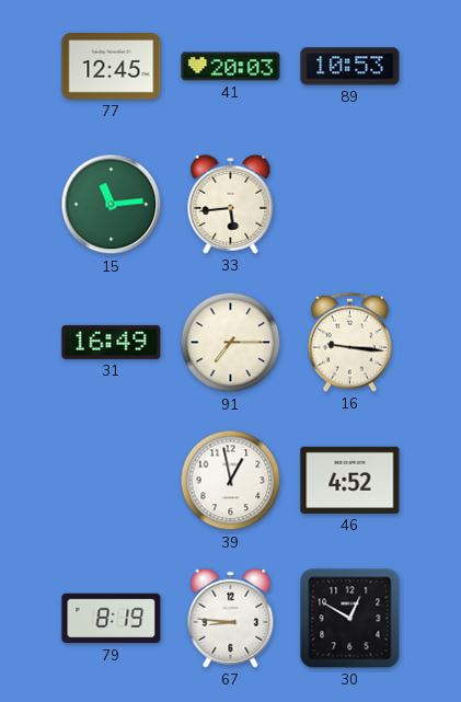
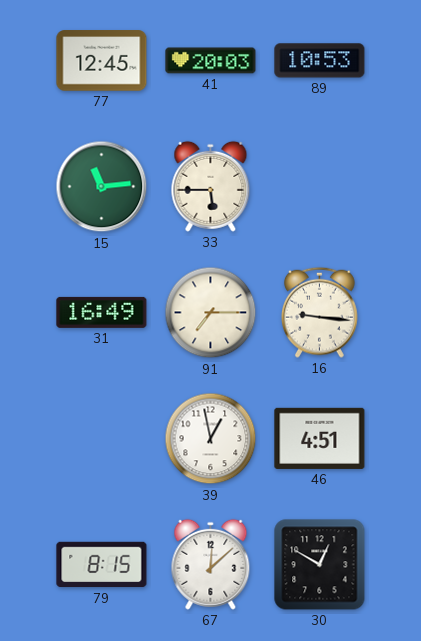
33: 5:44 -> 5:45
46: 4:52 -> 4:51
79: 8:19 -> 8:15
67: 8:46 -> 12:08
